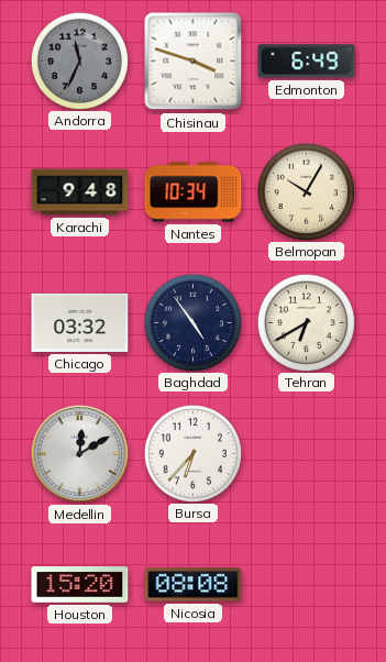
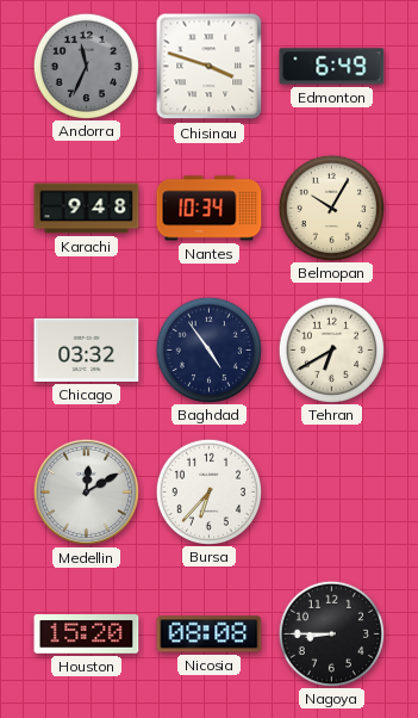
Nagoya: none -> 8:45
